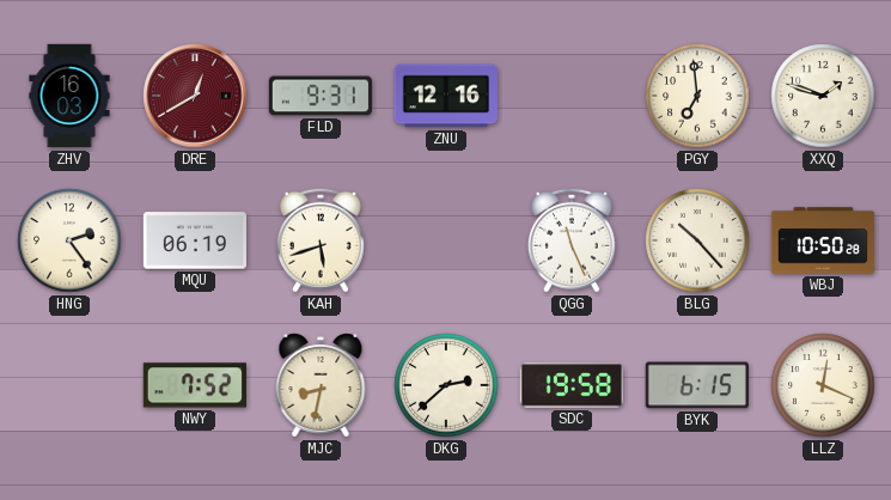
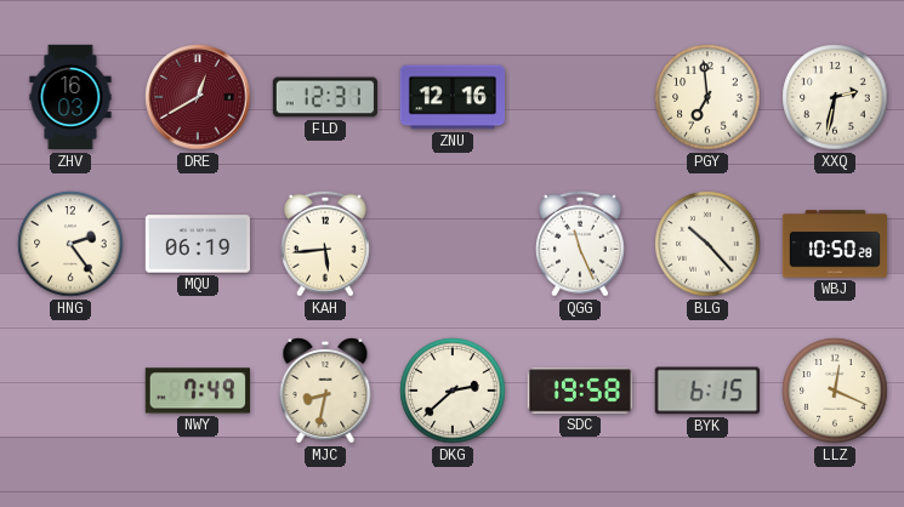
FLD: 9:31 -> 12:31
XXQ: 1:48 -> 2:32
KAH: 5:42 -> 5:44
NWY: 7:52 -> 7:49
